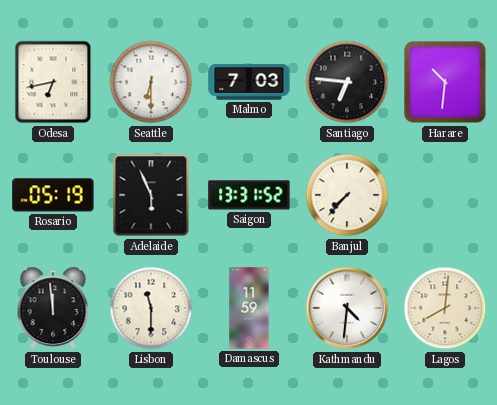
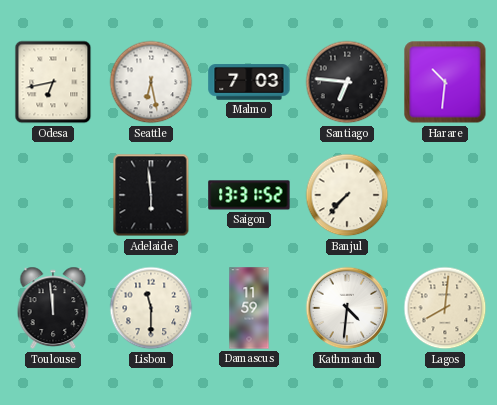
Seattle: 6:30 -> 6:28
Rosario: 05:19 -> none
Adelaide: 5:56 -> 5:59
